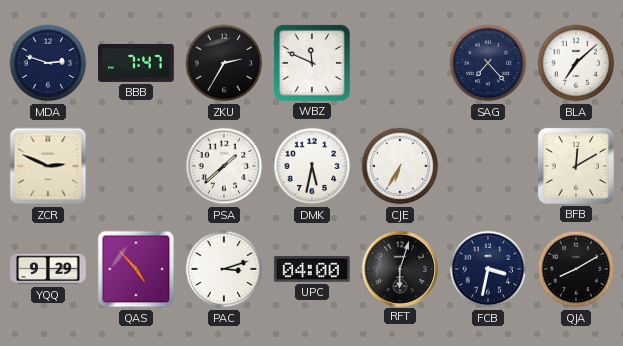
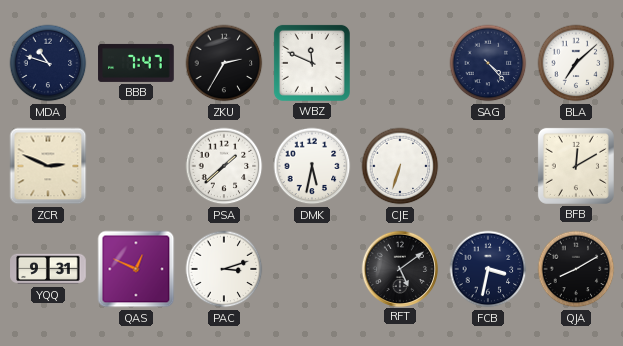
MDA: 2:48 -> 10:48
SAG: 7:23 -> 4:23
CJE: 6:35 -> 6:33
YQQ: 9:29 -> 9:31
QAS: 4:53 -> 12:49
UPC: 04:00 -> none
RFT: 6:03 -> 5:09
